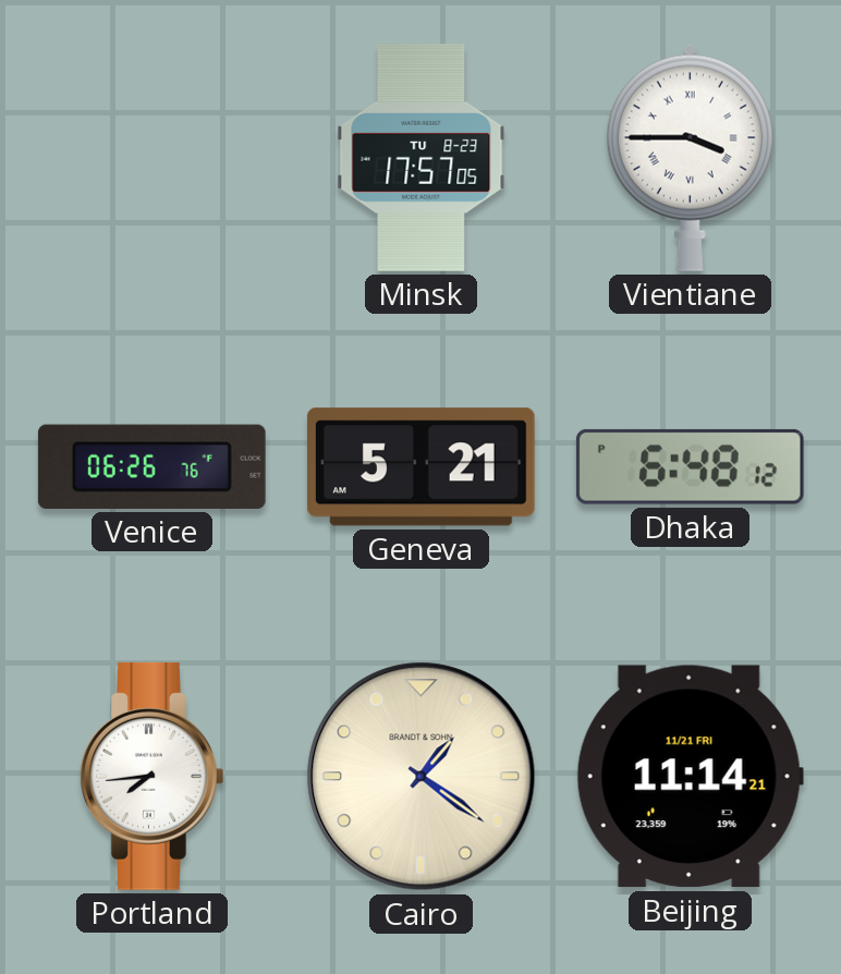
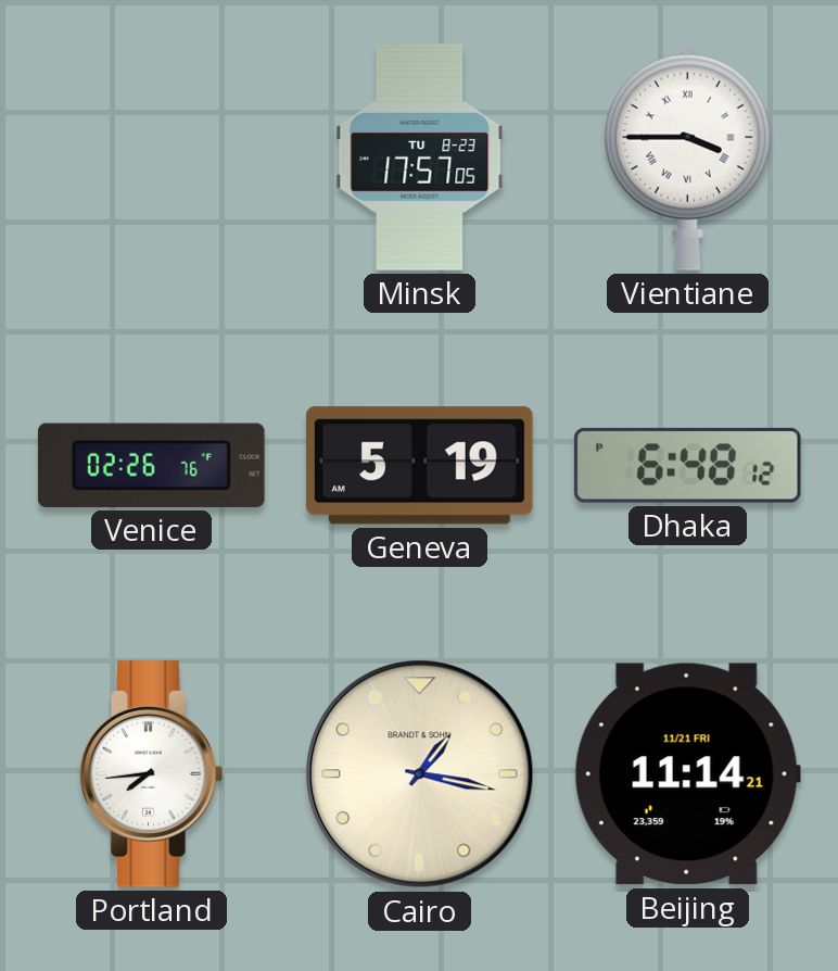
Venice: 06:26 -> 02:26
Geneva: 5:21 -> 5:19
Cairo: 1:21 -> 1:17
